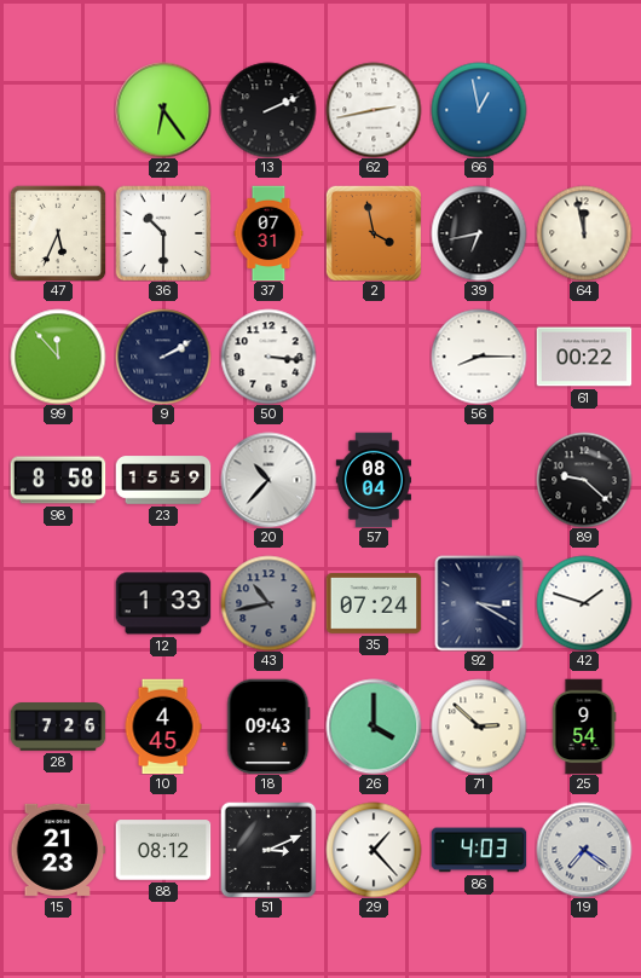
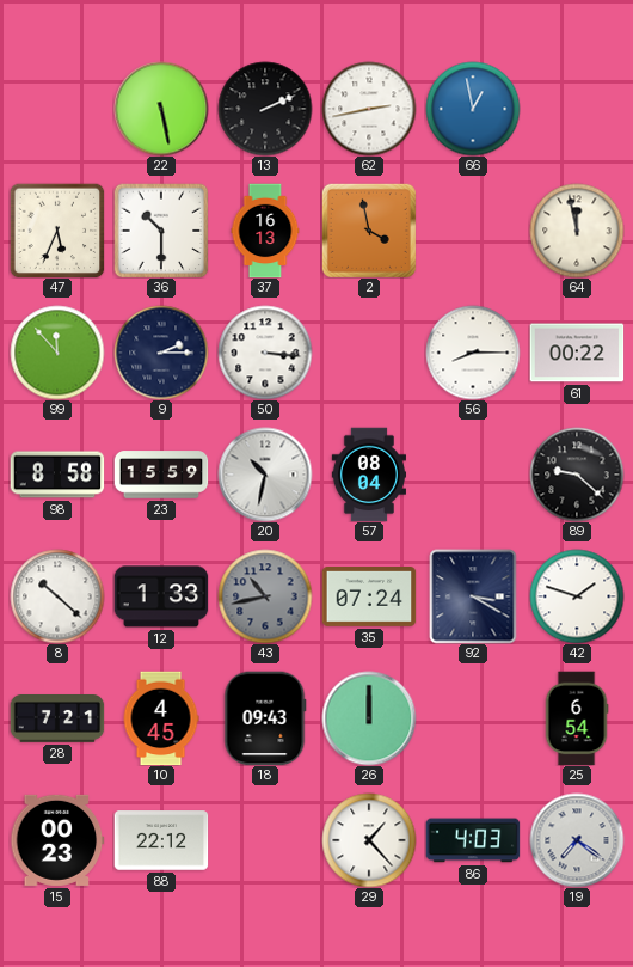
22: 6:24 -> 5:28
37: 07:31 -> 16:13
39: 6:43 -> none
9: 2:10 -> 2:15
20: 10:37 -> 10:32
8: none -> 10:22
28: 7:26 -> 7:21
26: 4:00 -> 12:00
71: 2:52 -> none
25: 9:54 -> 6:54
15: 21:23 -> 00:23
88: 08:12 -> 22:12
51: 3:11 -> none
